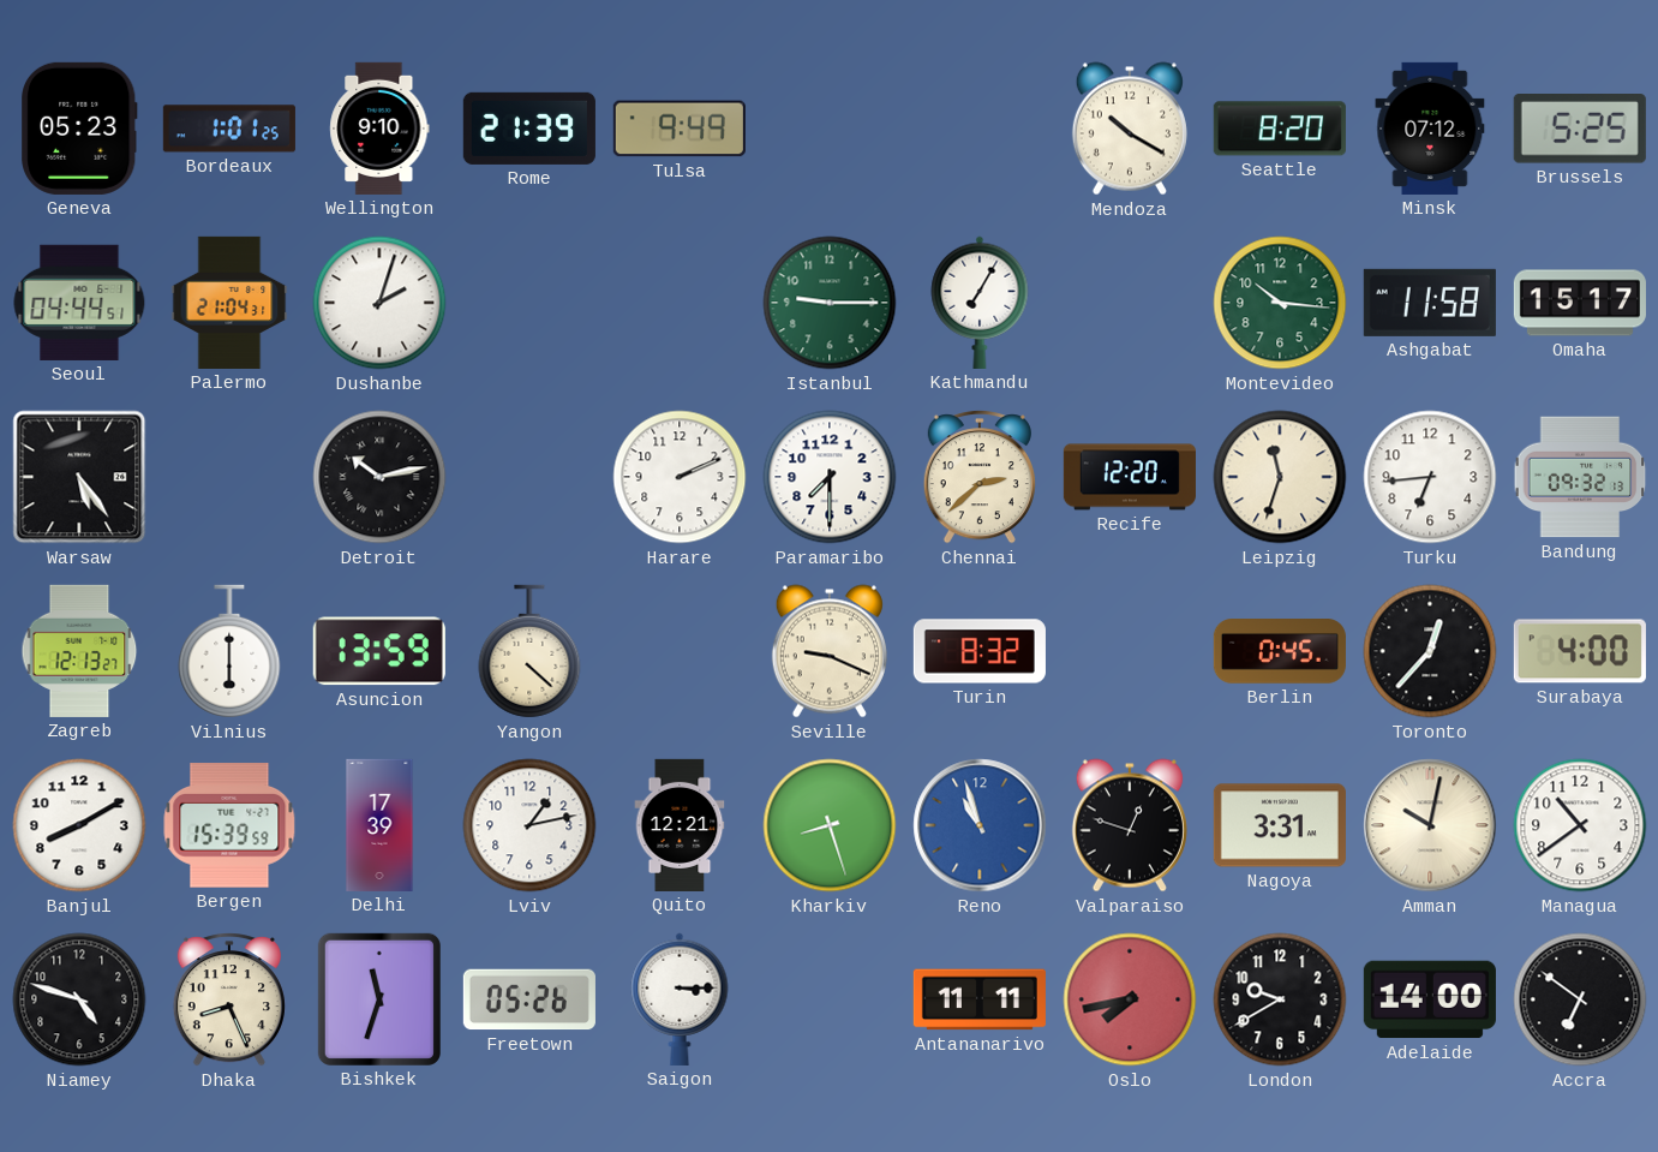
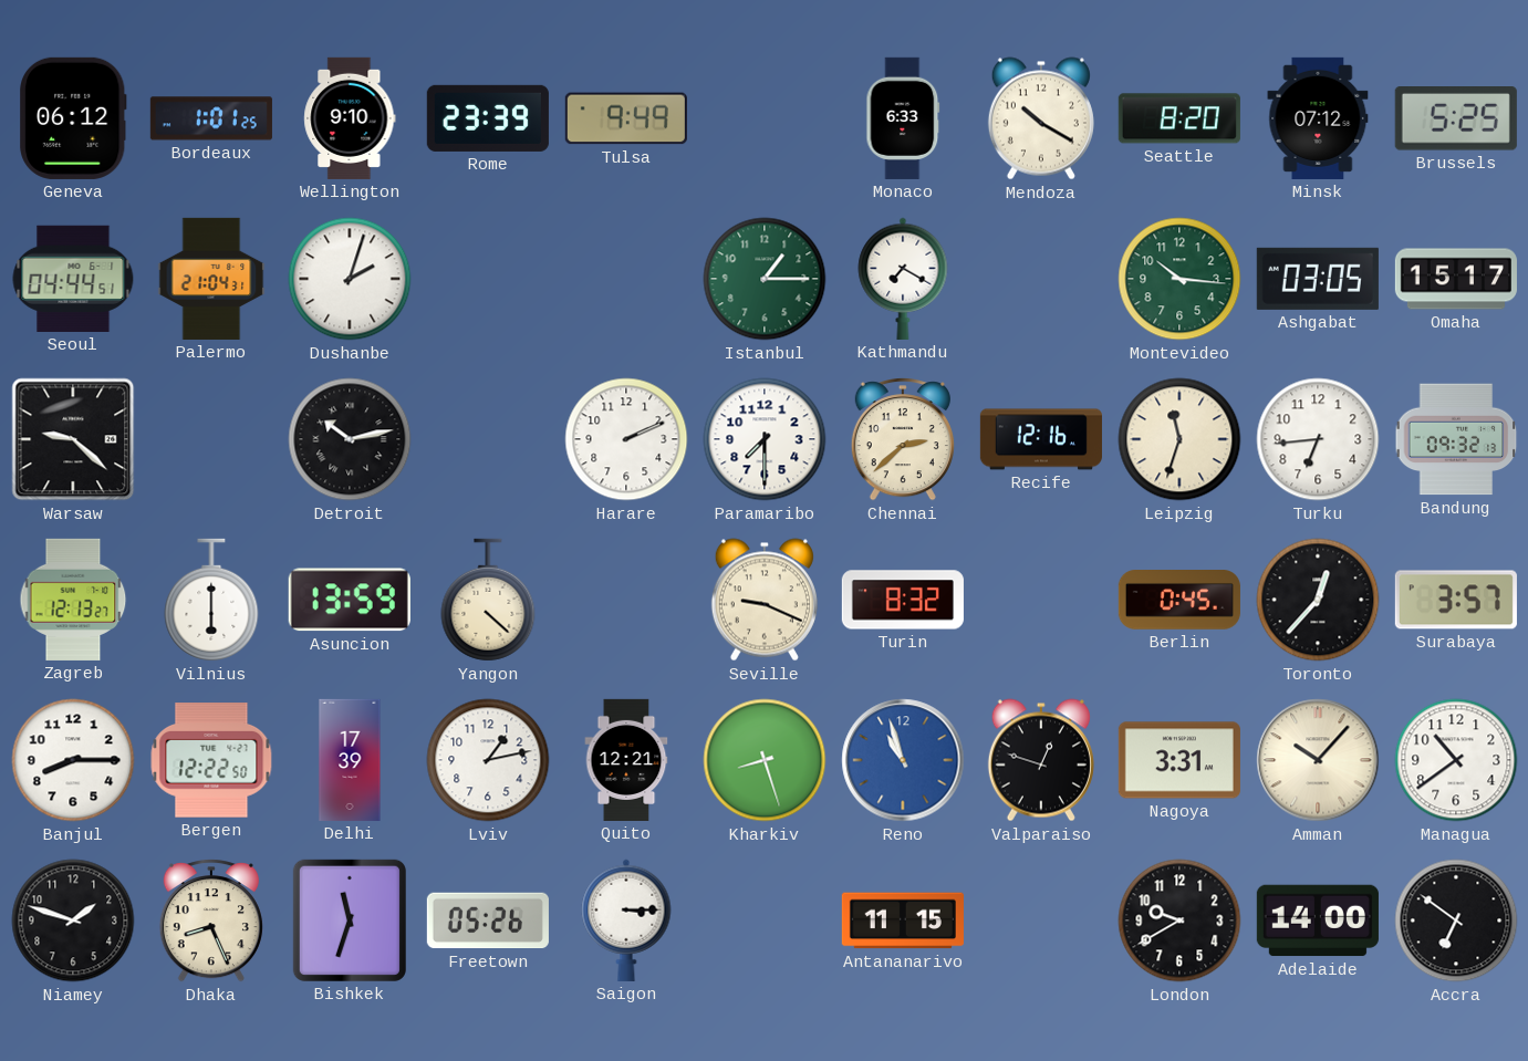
Geneva: 05:23 -> 06:12
Rome: 21:39 -> 23:39
Monaco: none -> 6:33
Istanbul: 9:15 -> 1:15
Kathmandu: 7:05 -> 7:20
Ashgabat: 11:58 -> 03:05
Warsaw: 5:24 -> 9:22
Recife: 12:20 -> 12:16
Surabaya: 4:00 -> 3:57
Banjul: 8:10 -> 8:15
Bergen: 15:39 -> 12:22
Amman: 10:02 -> 10:07
Niamey: 4:48 -> 1:48
Antananarivo: 11:11 -> 11:15
Oslo: 7:43 -> none
